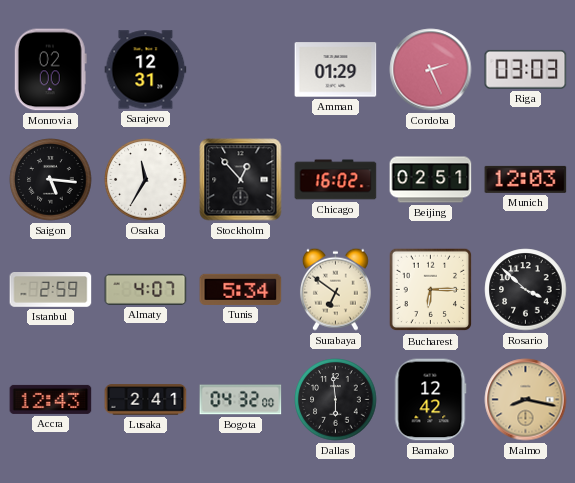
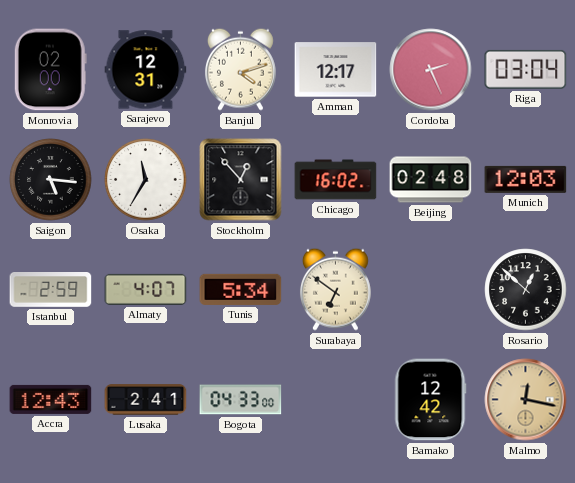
Banjul: none -> 4:12
Amman: 01:29 -> 12:17
Riga: 03:03 -> 03:04
Beijing: 02:51 -> 02:48
Bucharest: 6:15 -> none
Rosario: 3:52 -> 12:52
Bogota: 04:32 -> 04:33
Dallas: 5:59 -> none
Malmo: 8:17 -> 12:17
